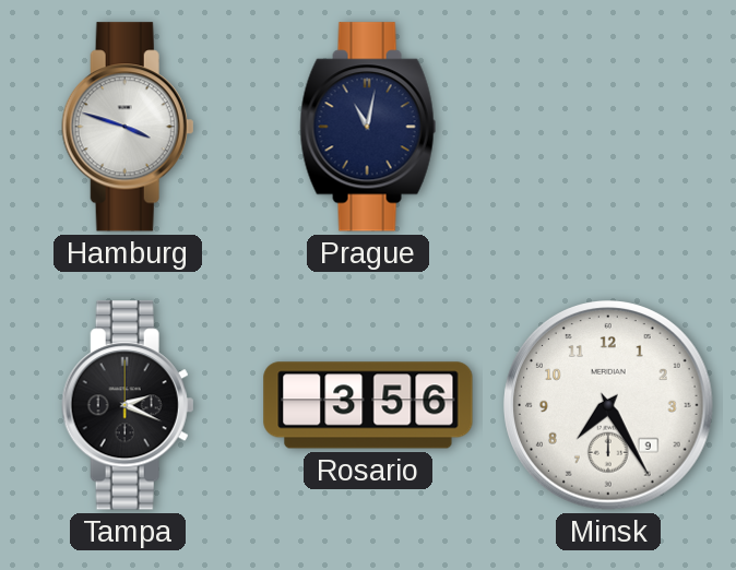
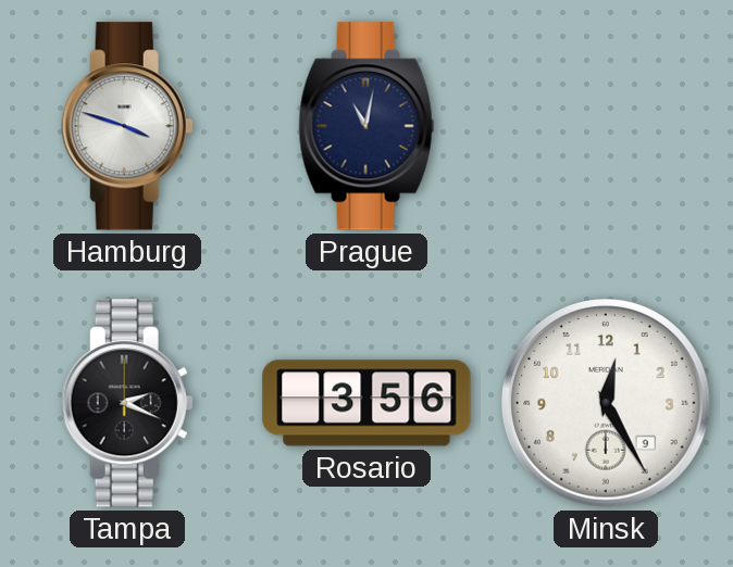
Minsk: 7:25 -> 12:25
